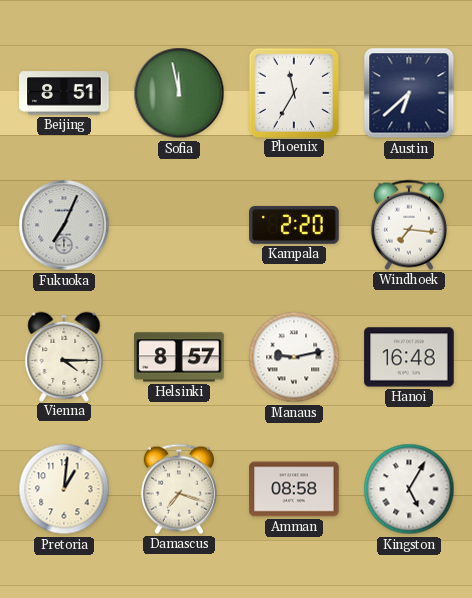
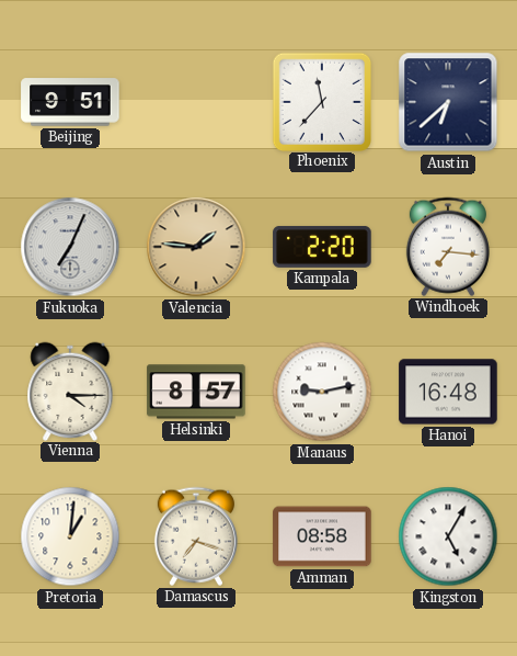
Beijing: 8:51 -> 9:51
Sofia: 11:58 -> none
Phoenix: 11:35 -> 11:37
Valencia: none -> 1:46
